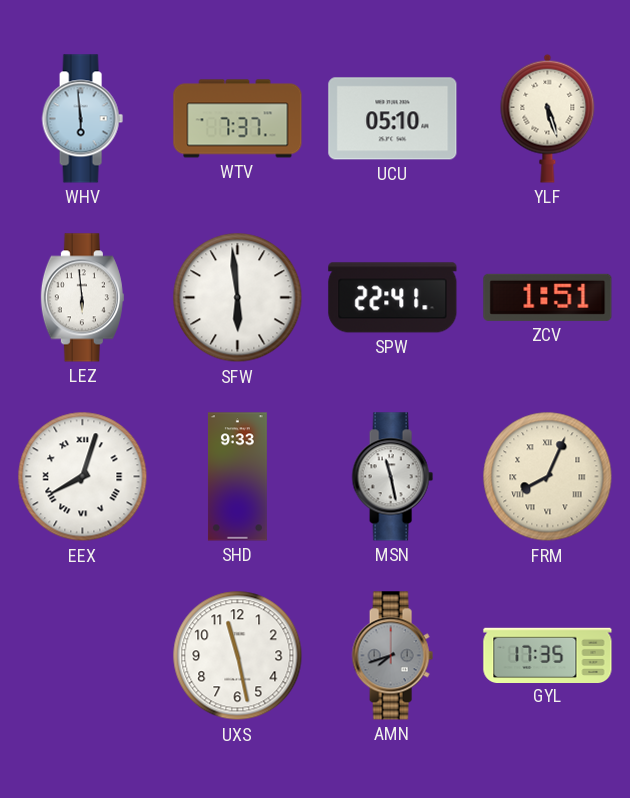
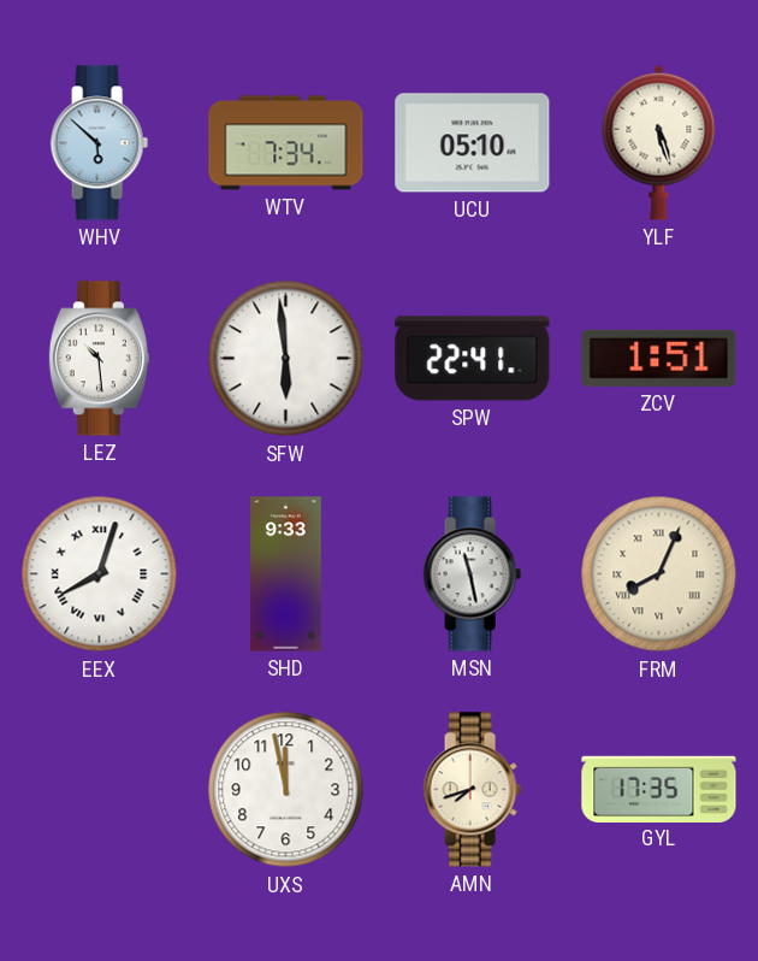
WHV: 5:59 -> 5:52
WTV: 7:37 -> 7:34
LEZ: 5:59 -> 10:29
UXS: 11:28 -> 11:58
AMN dial: grey -> cream
